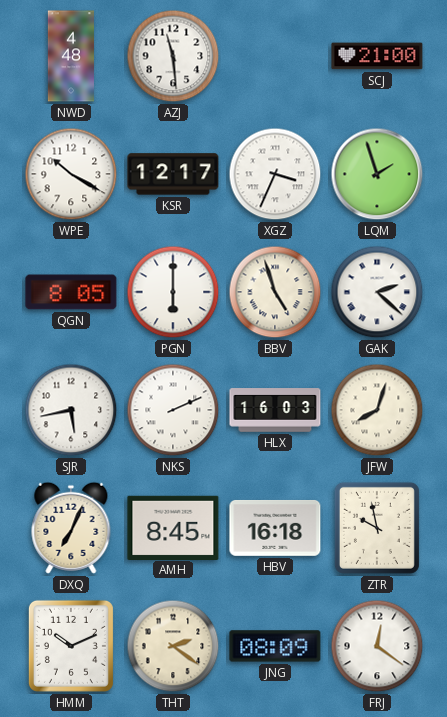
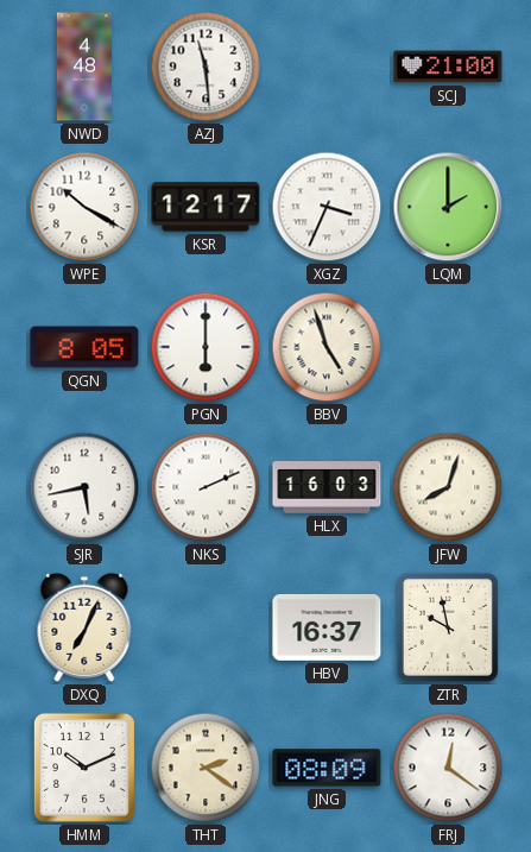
LQM: 1:57 -> 2:00
GAK: 2:22 -> none
AMH: 8:45 -> none
HBV: 16:18 -> 16:37
